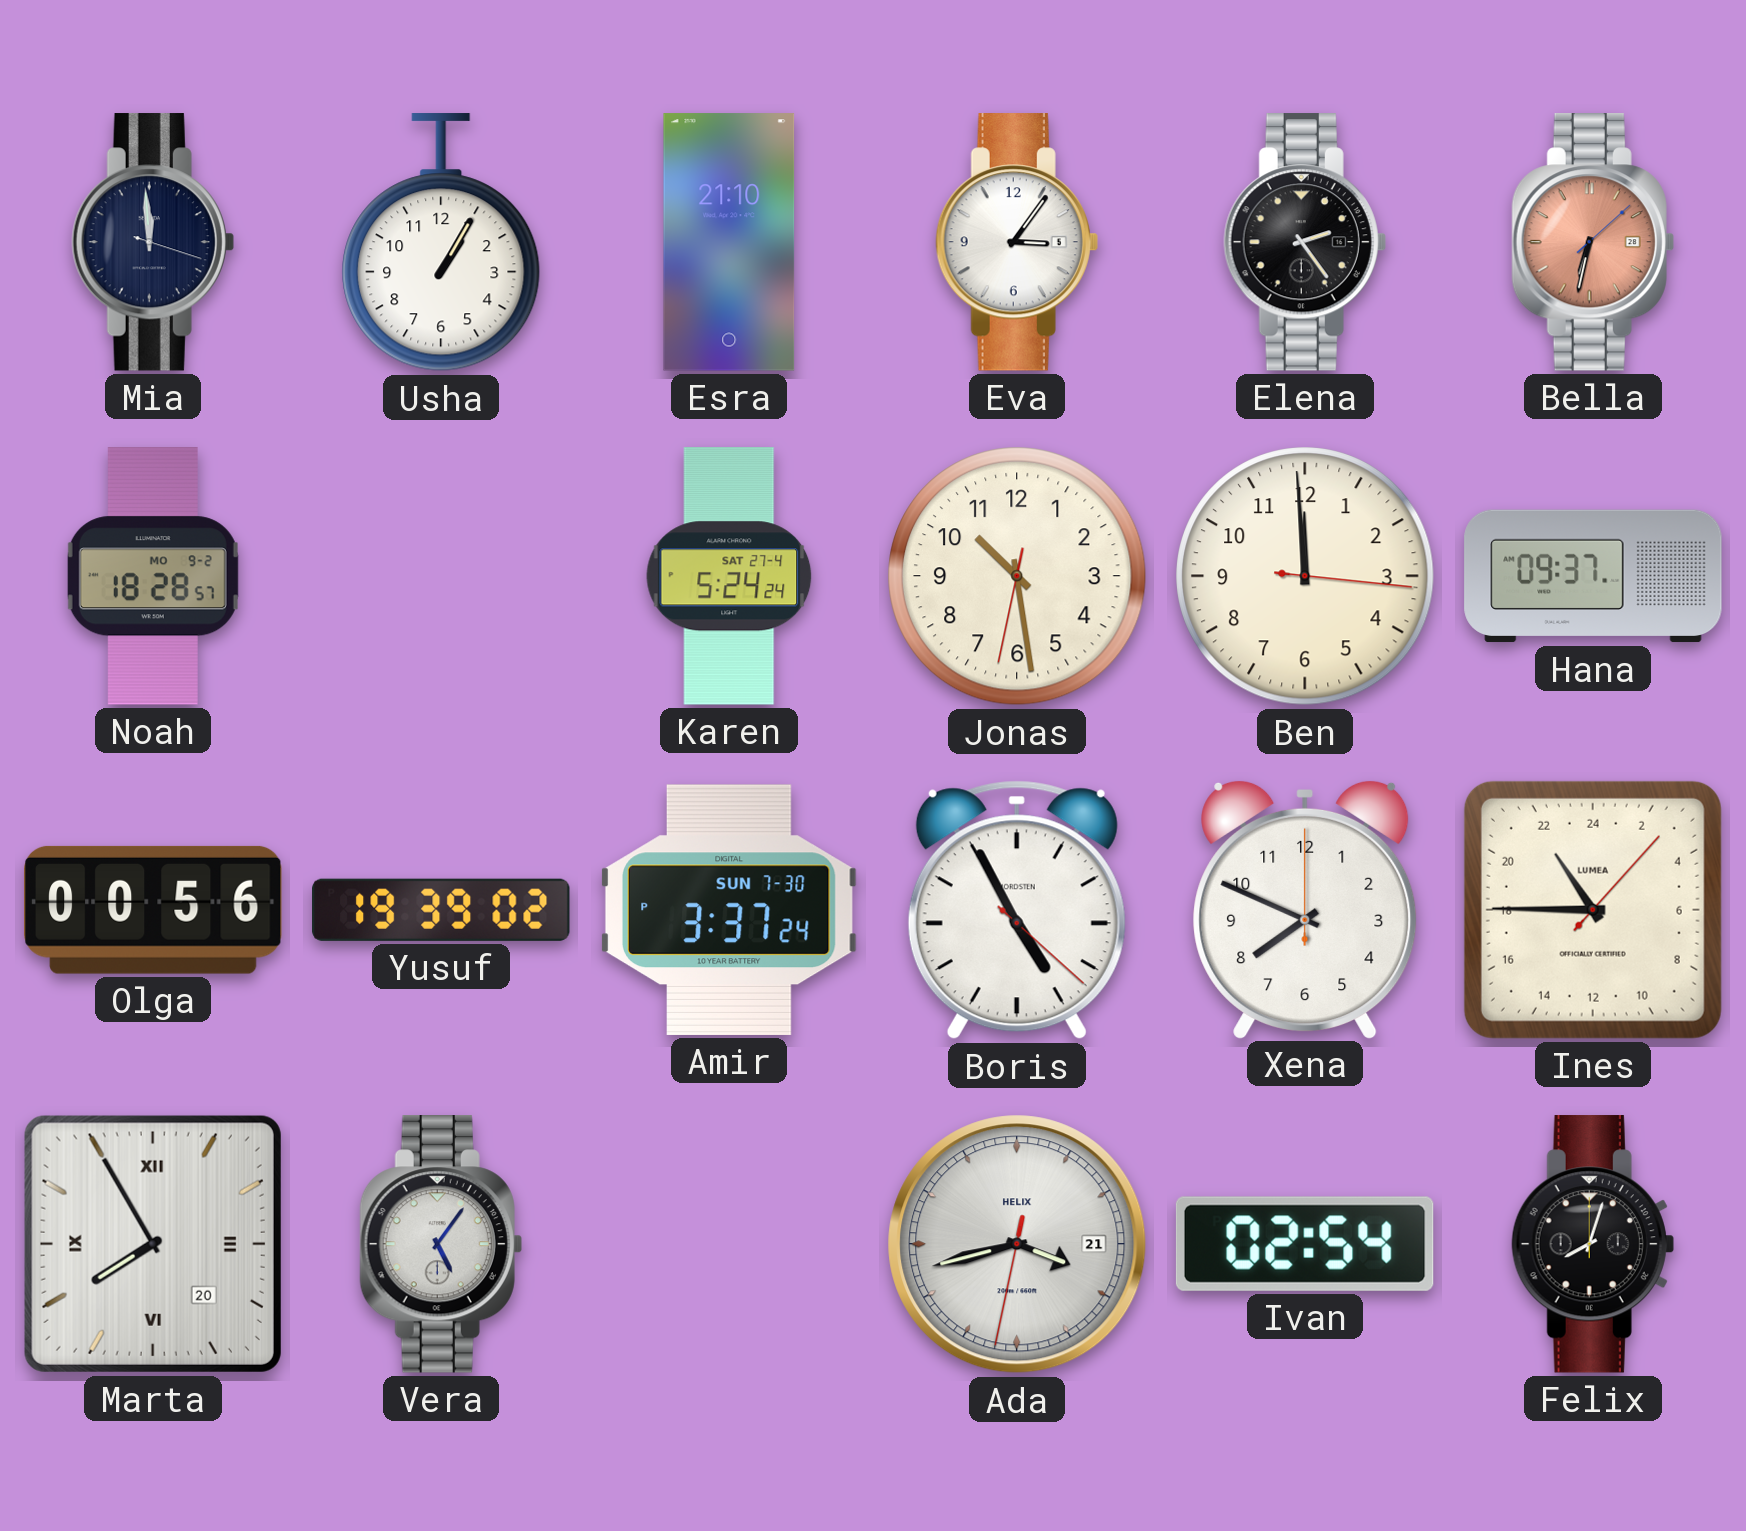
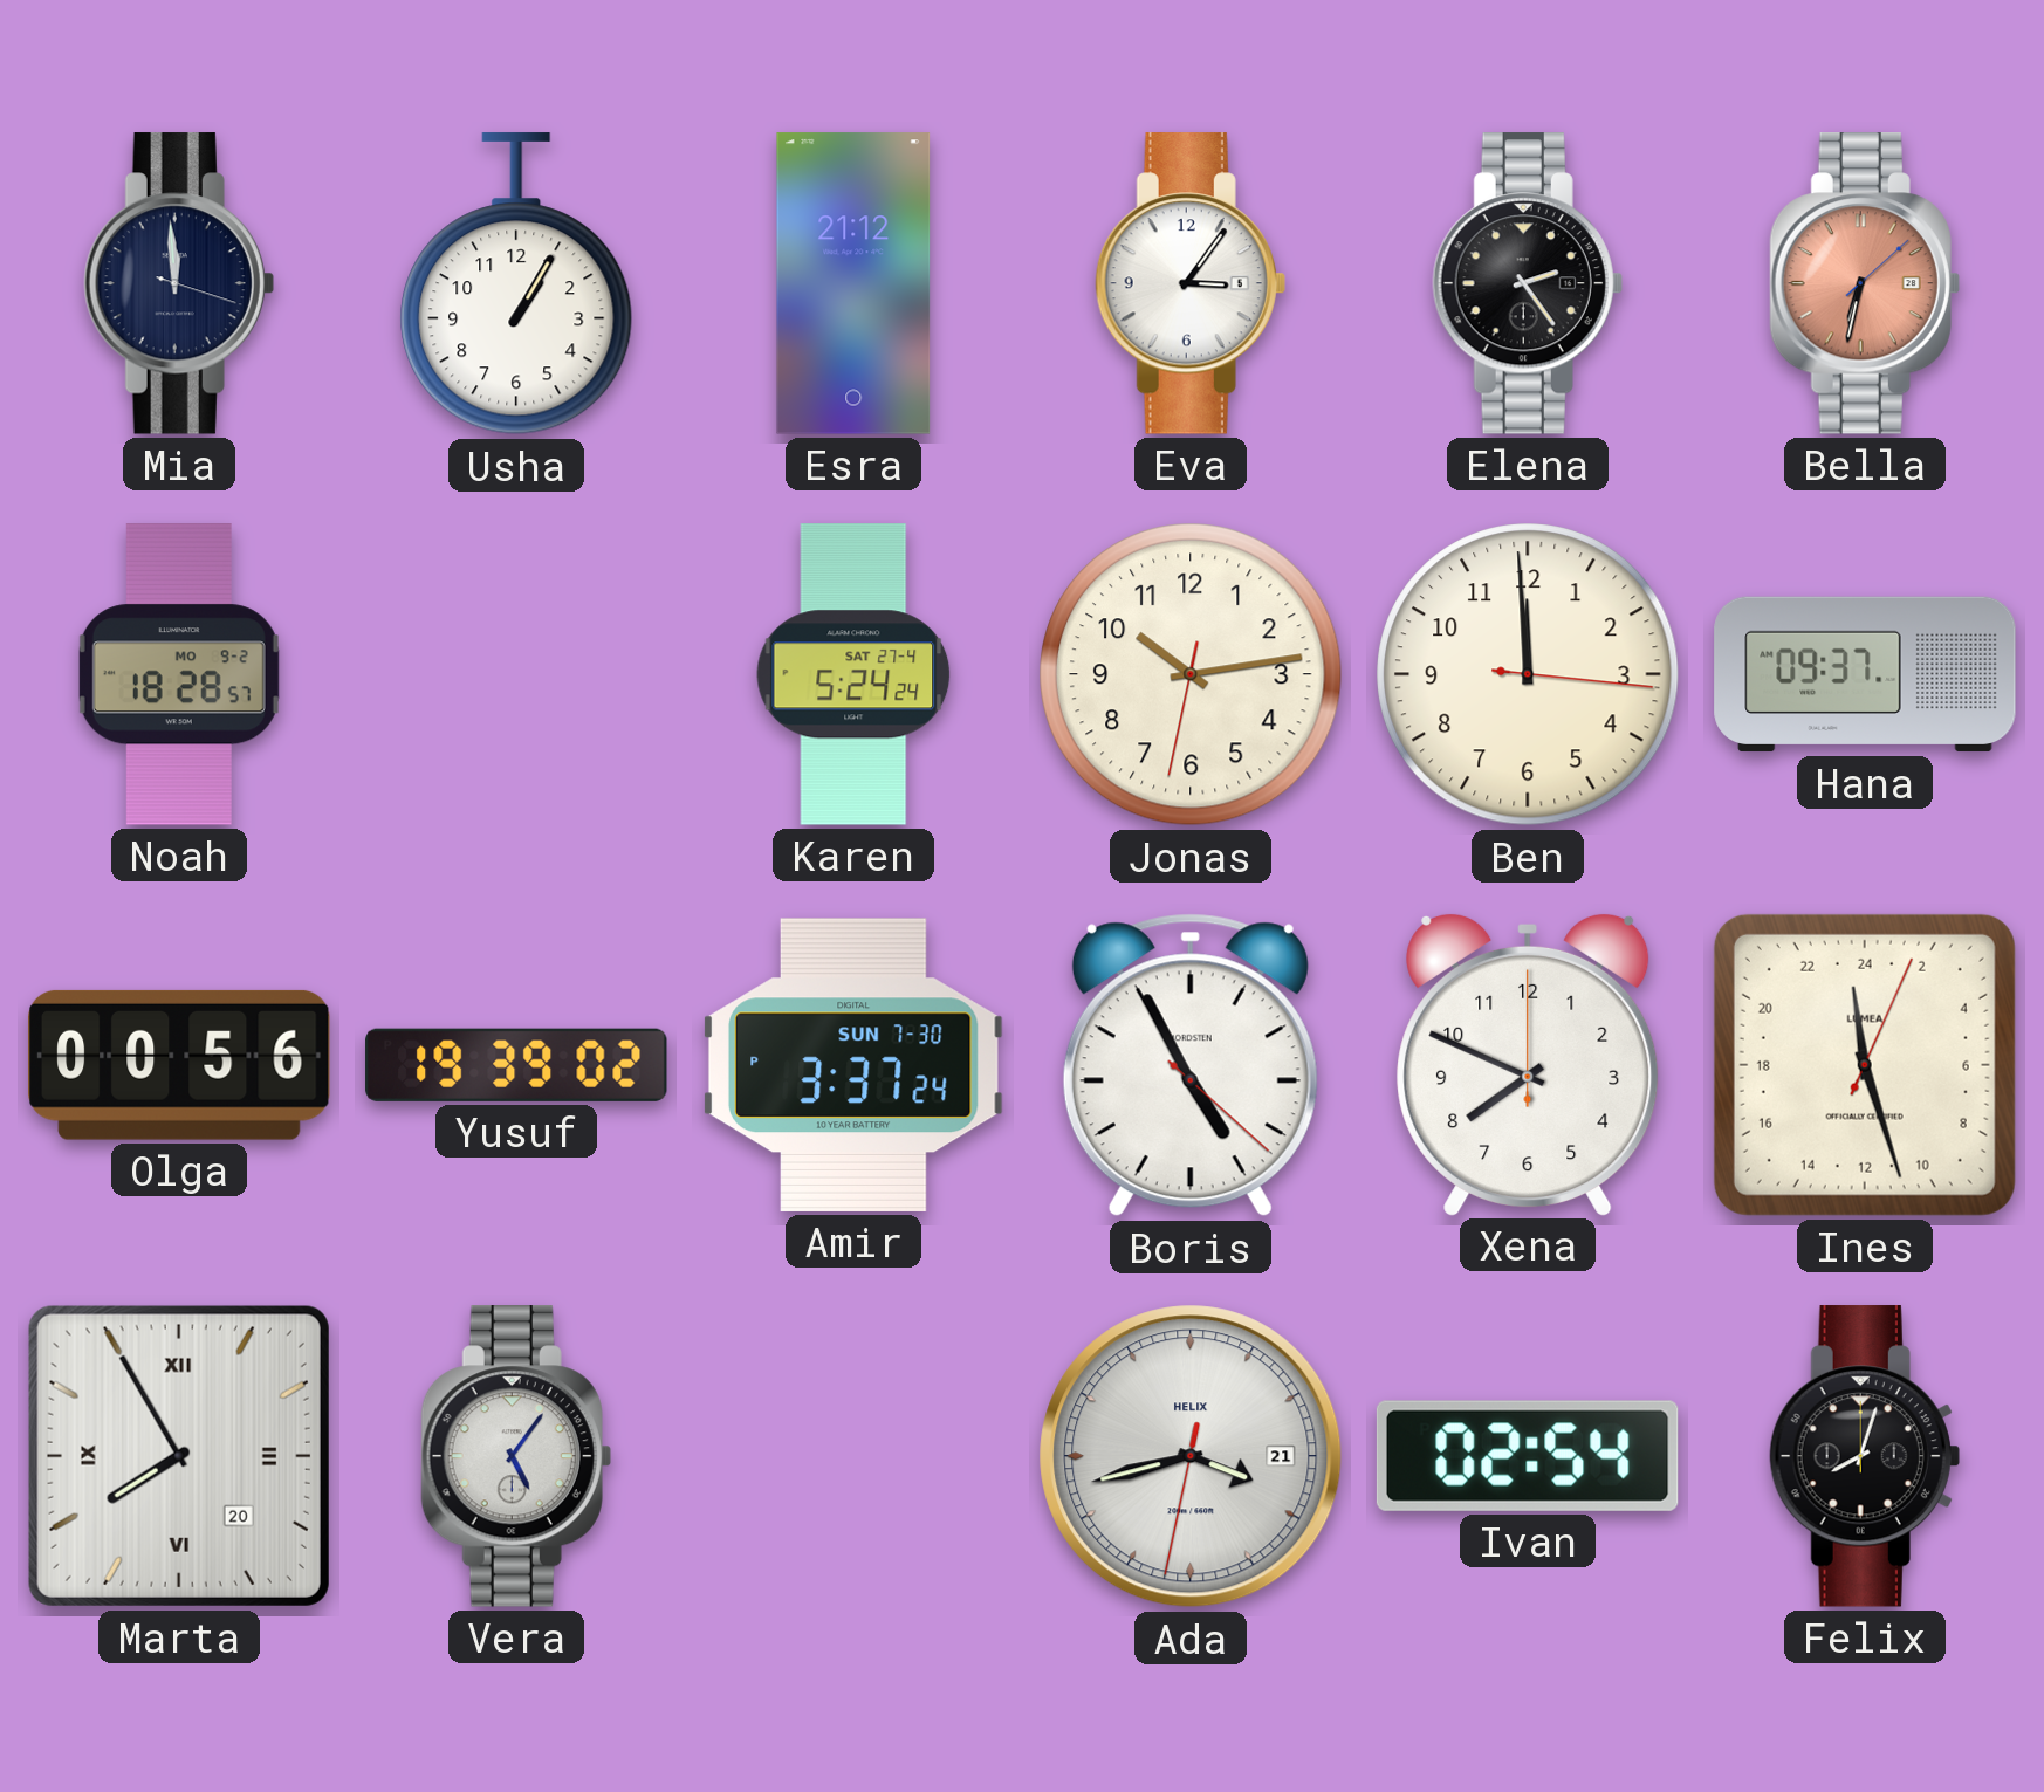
Esra: 21:10 -> 21:12
Jonas: 10:28 -> 10:13
Ines: 21:45 -> 23:27
